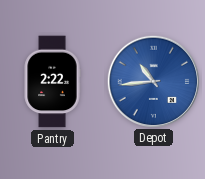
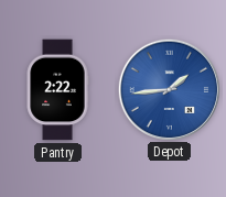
Depot: 10:44 -> 1:44
